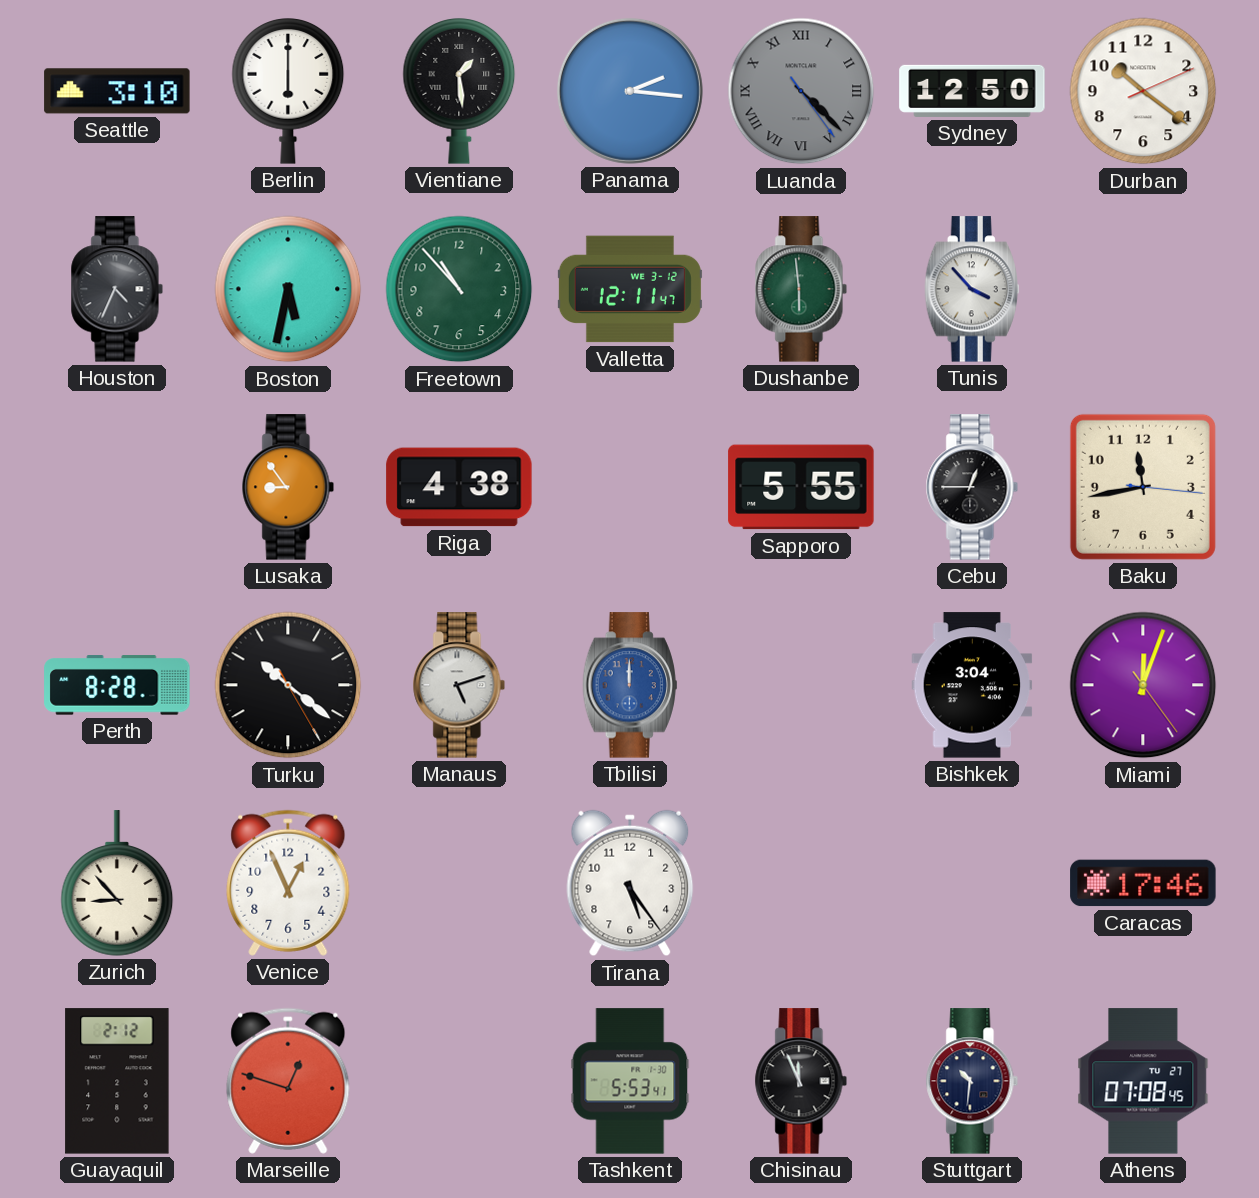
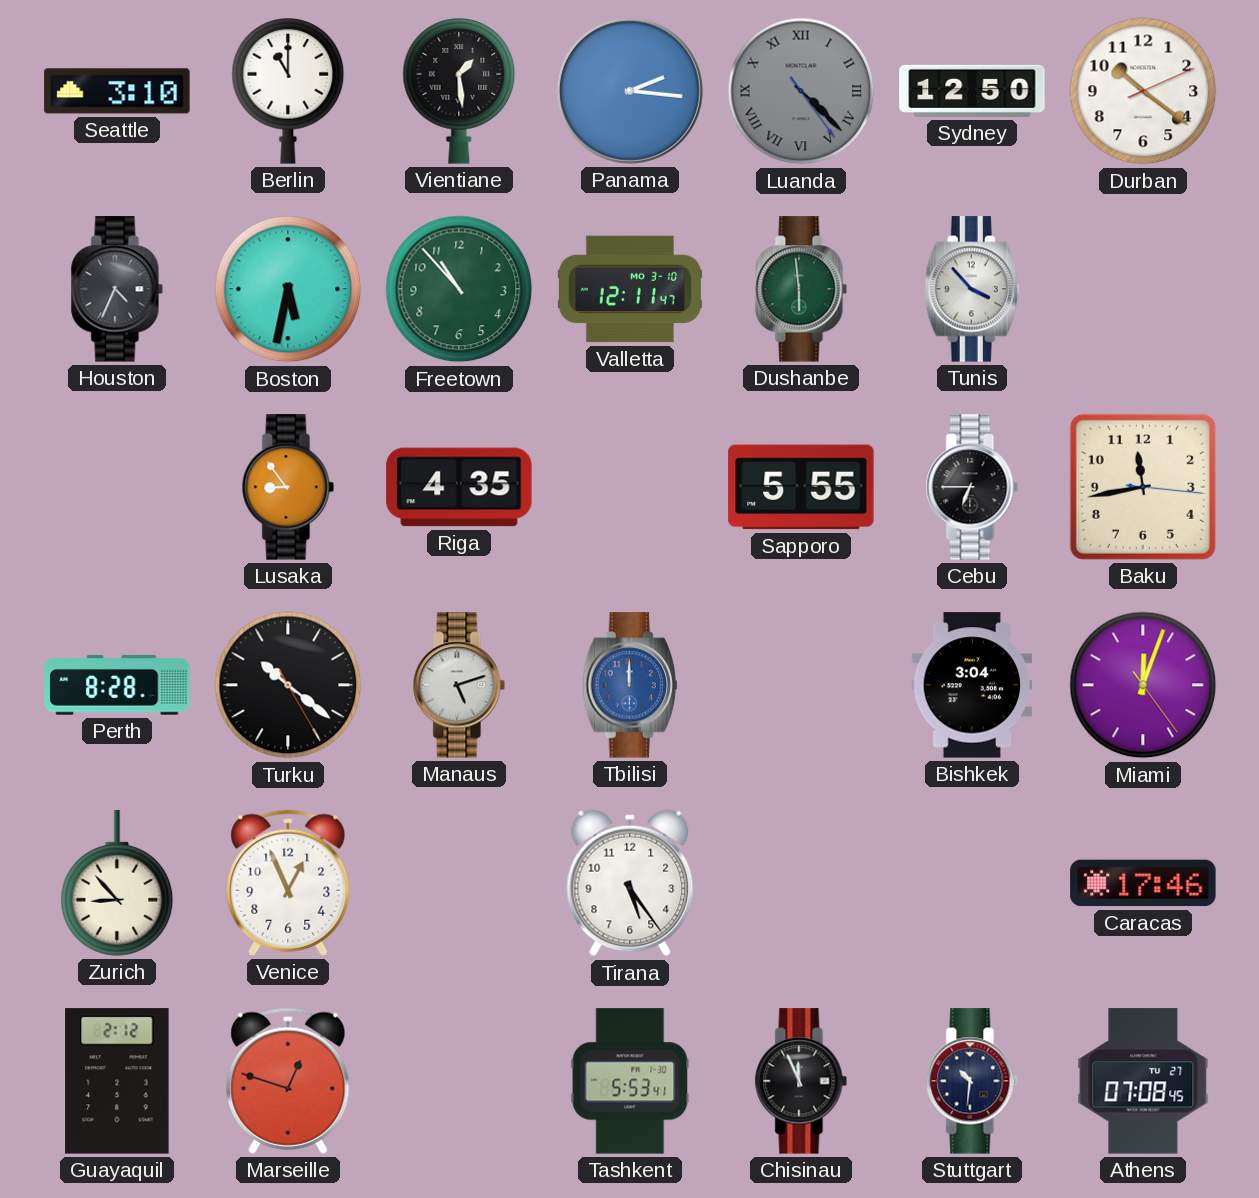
Berlin: 6:00 -> 11:00
Valletta date: WE 3-12 -> MO 3-10
Riga: 4:38 -> 4:35
Cebu: 12:45 -> 6:45
